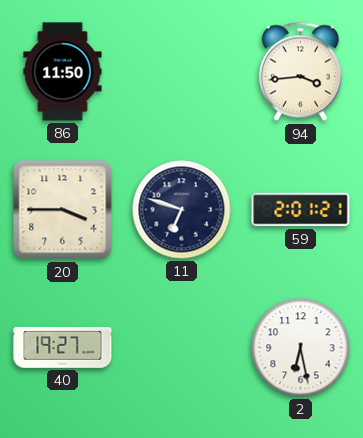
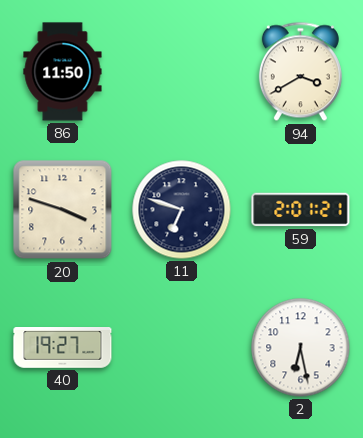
94: 3:44 -> 3:40
20: 3:45 -> 3:48
